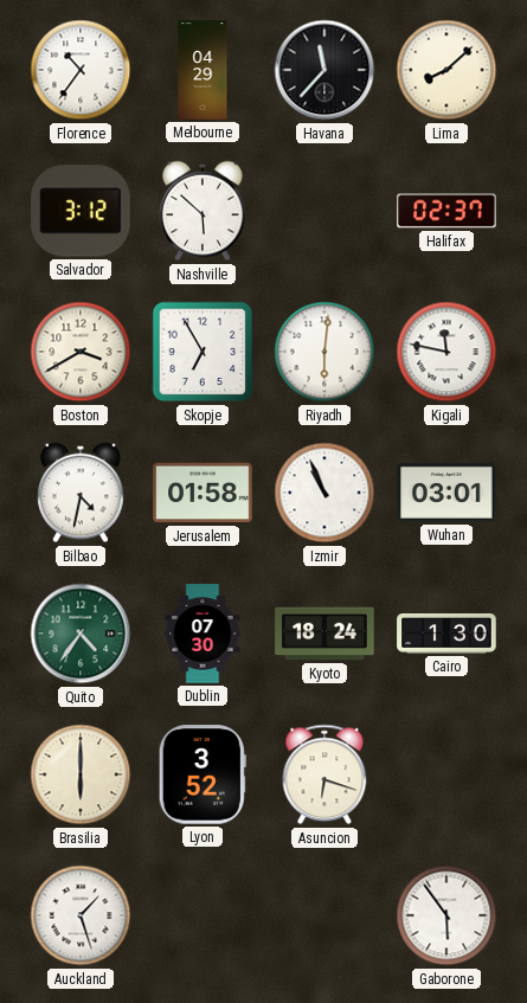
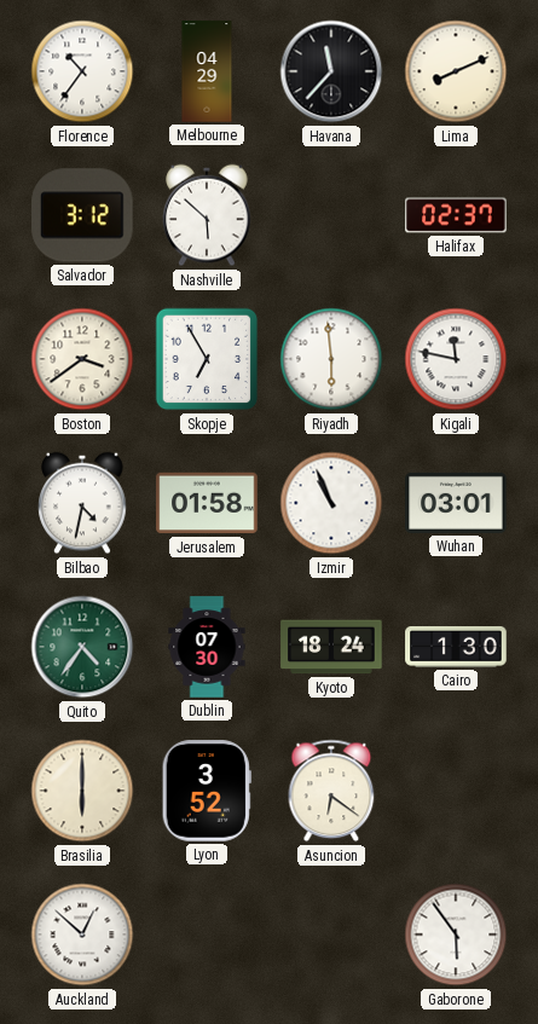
Lima: 8:08 -> 8:11
Boston: 3:40 -> 3:39
Riyadh: 6:01 -> 5:59
Asuncion: 6:18 -> 6:21
Auckland: 1:27 -> 12:52
